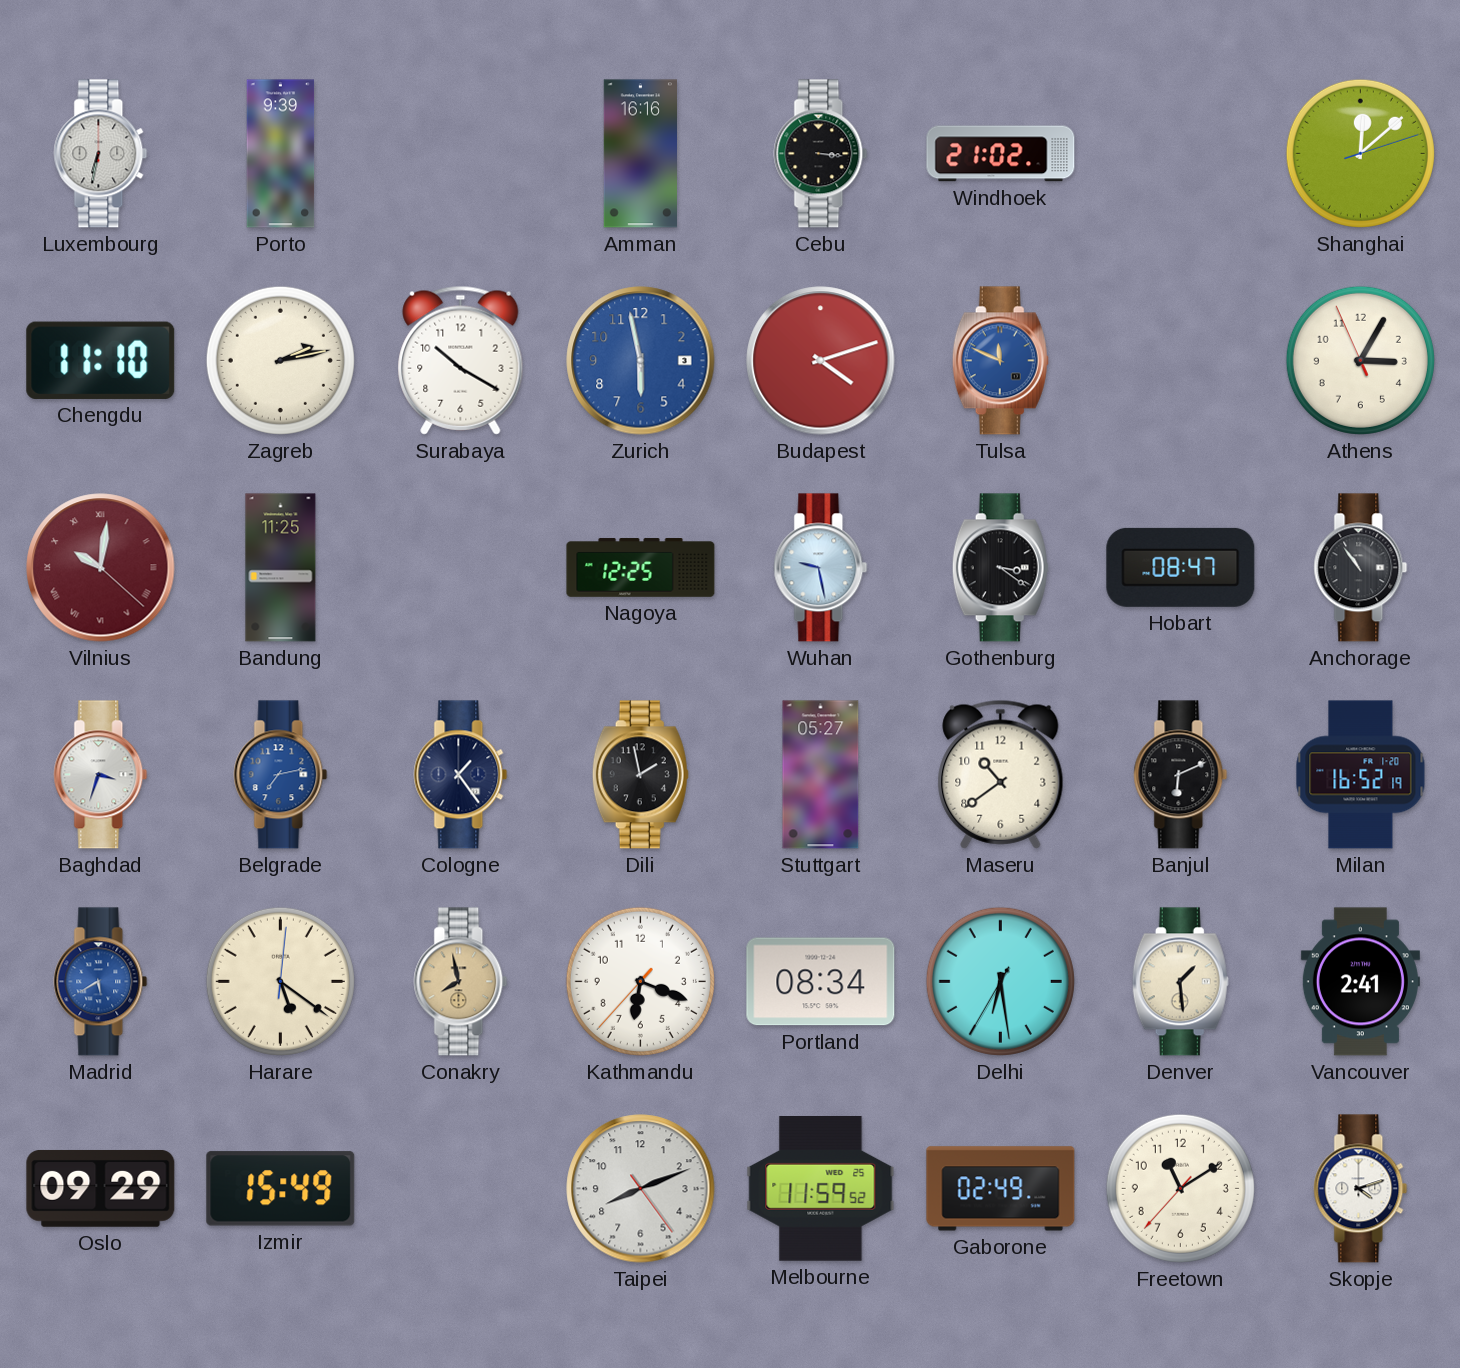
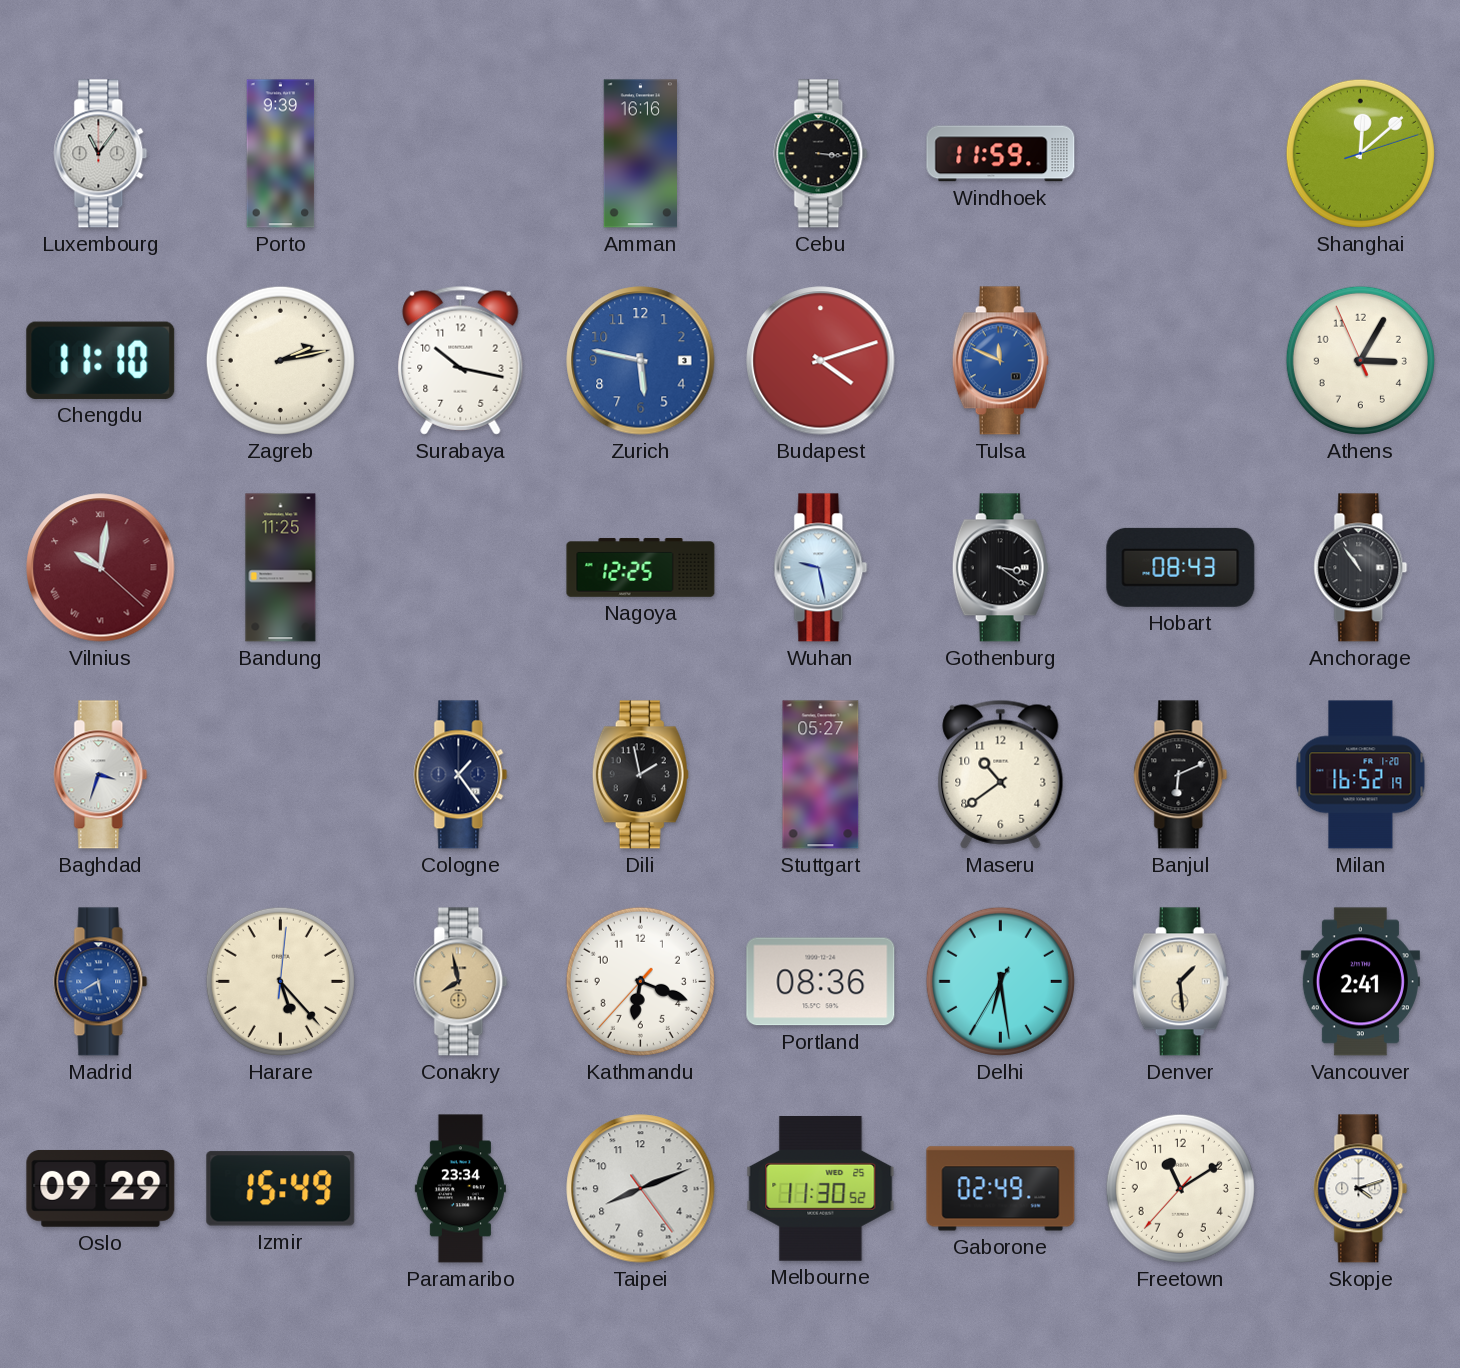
Luxembourg: 6:32 -> 11:06
Windhoek: 21:02 -> 11:59
Surabaya: 10:20 -> 10:17
Zurich: 5:58 -> 5:47
Hobart: 08:47 -> 08:43
Belgrade: 7:13 -> none
Harare: 5:21 -> 5:23
Portland: 08:34 -> 08:36
Paramaribo: none -> 23:34
Melbourne: 11:59 -> 11:30
